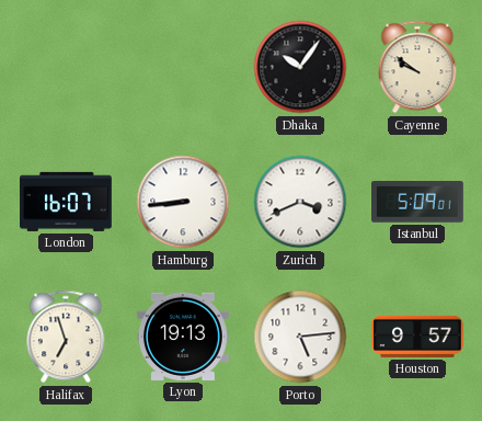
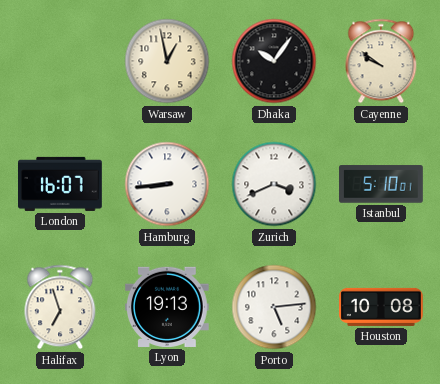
Warsaw: none -> 12:58
Istanbul: 5:09 -> 5:10
Houston: 9:57 -> 10:08
